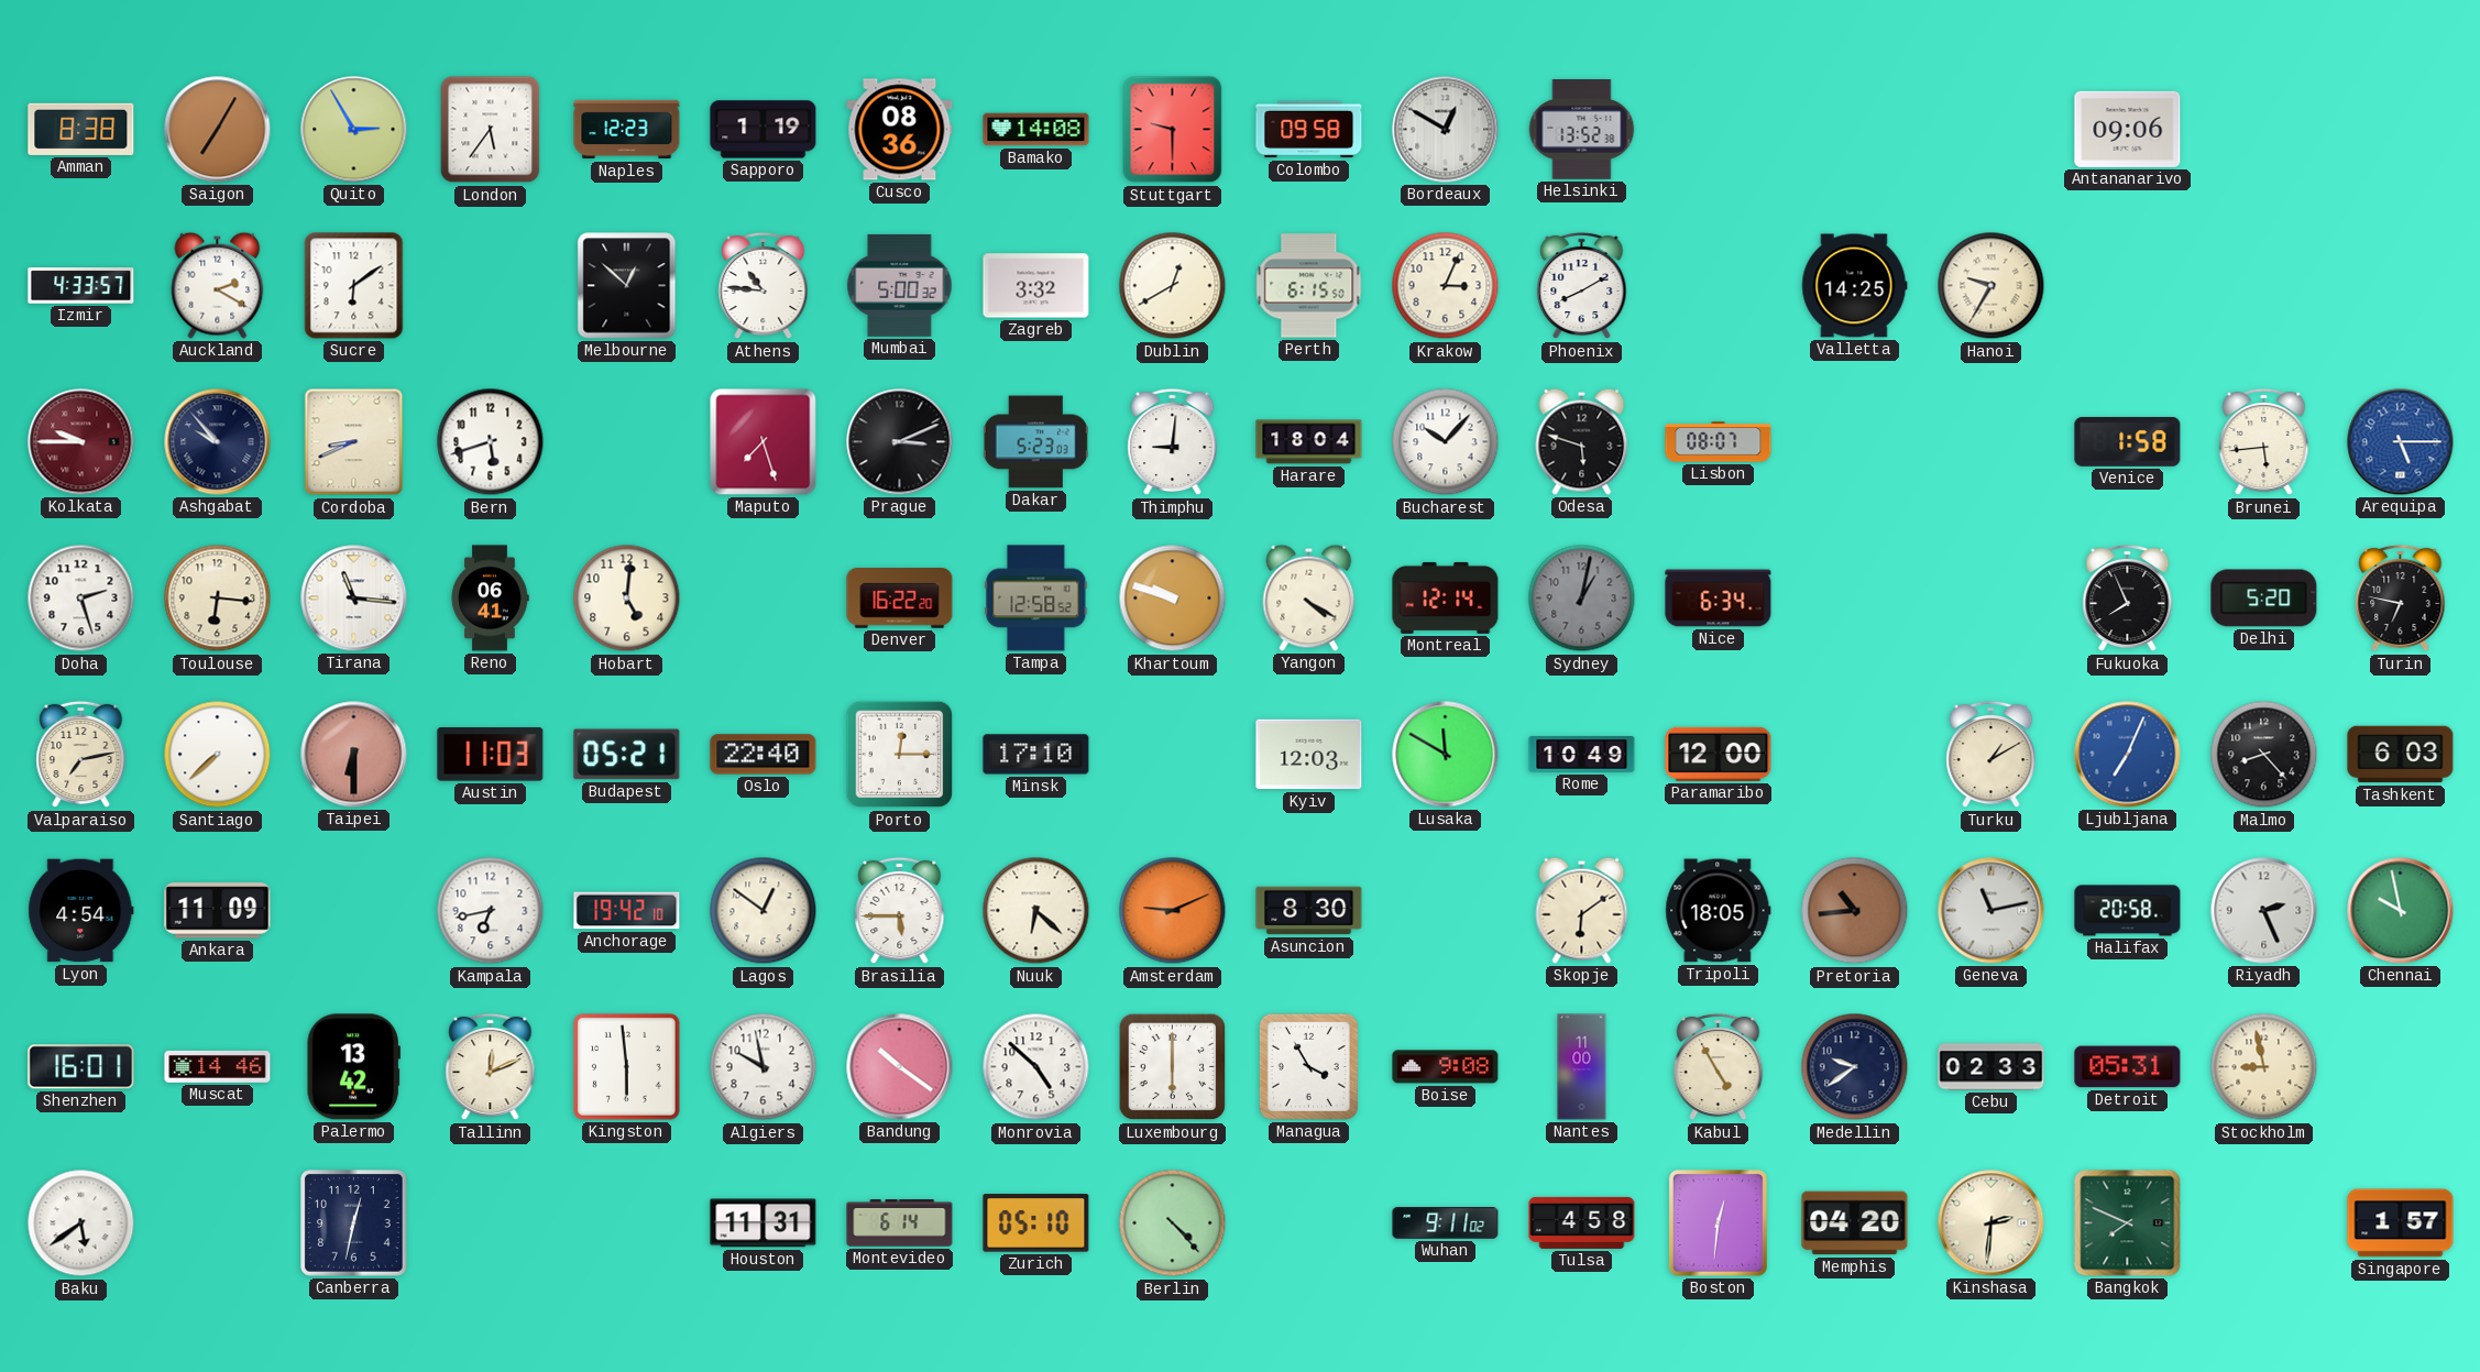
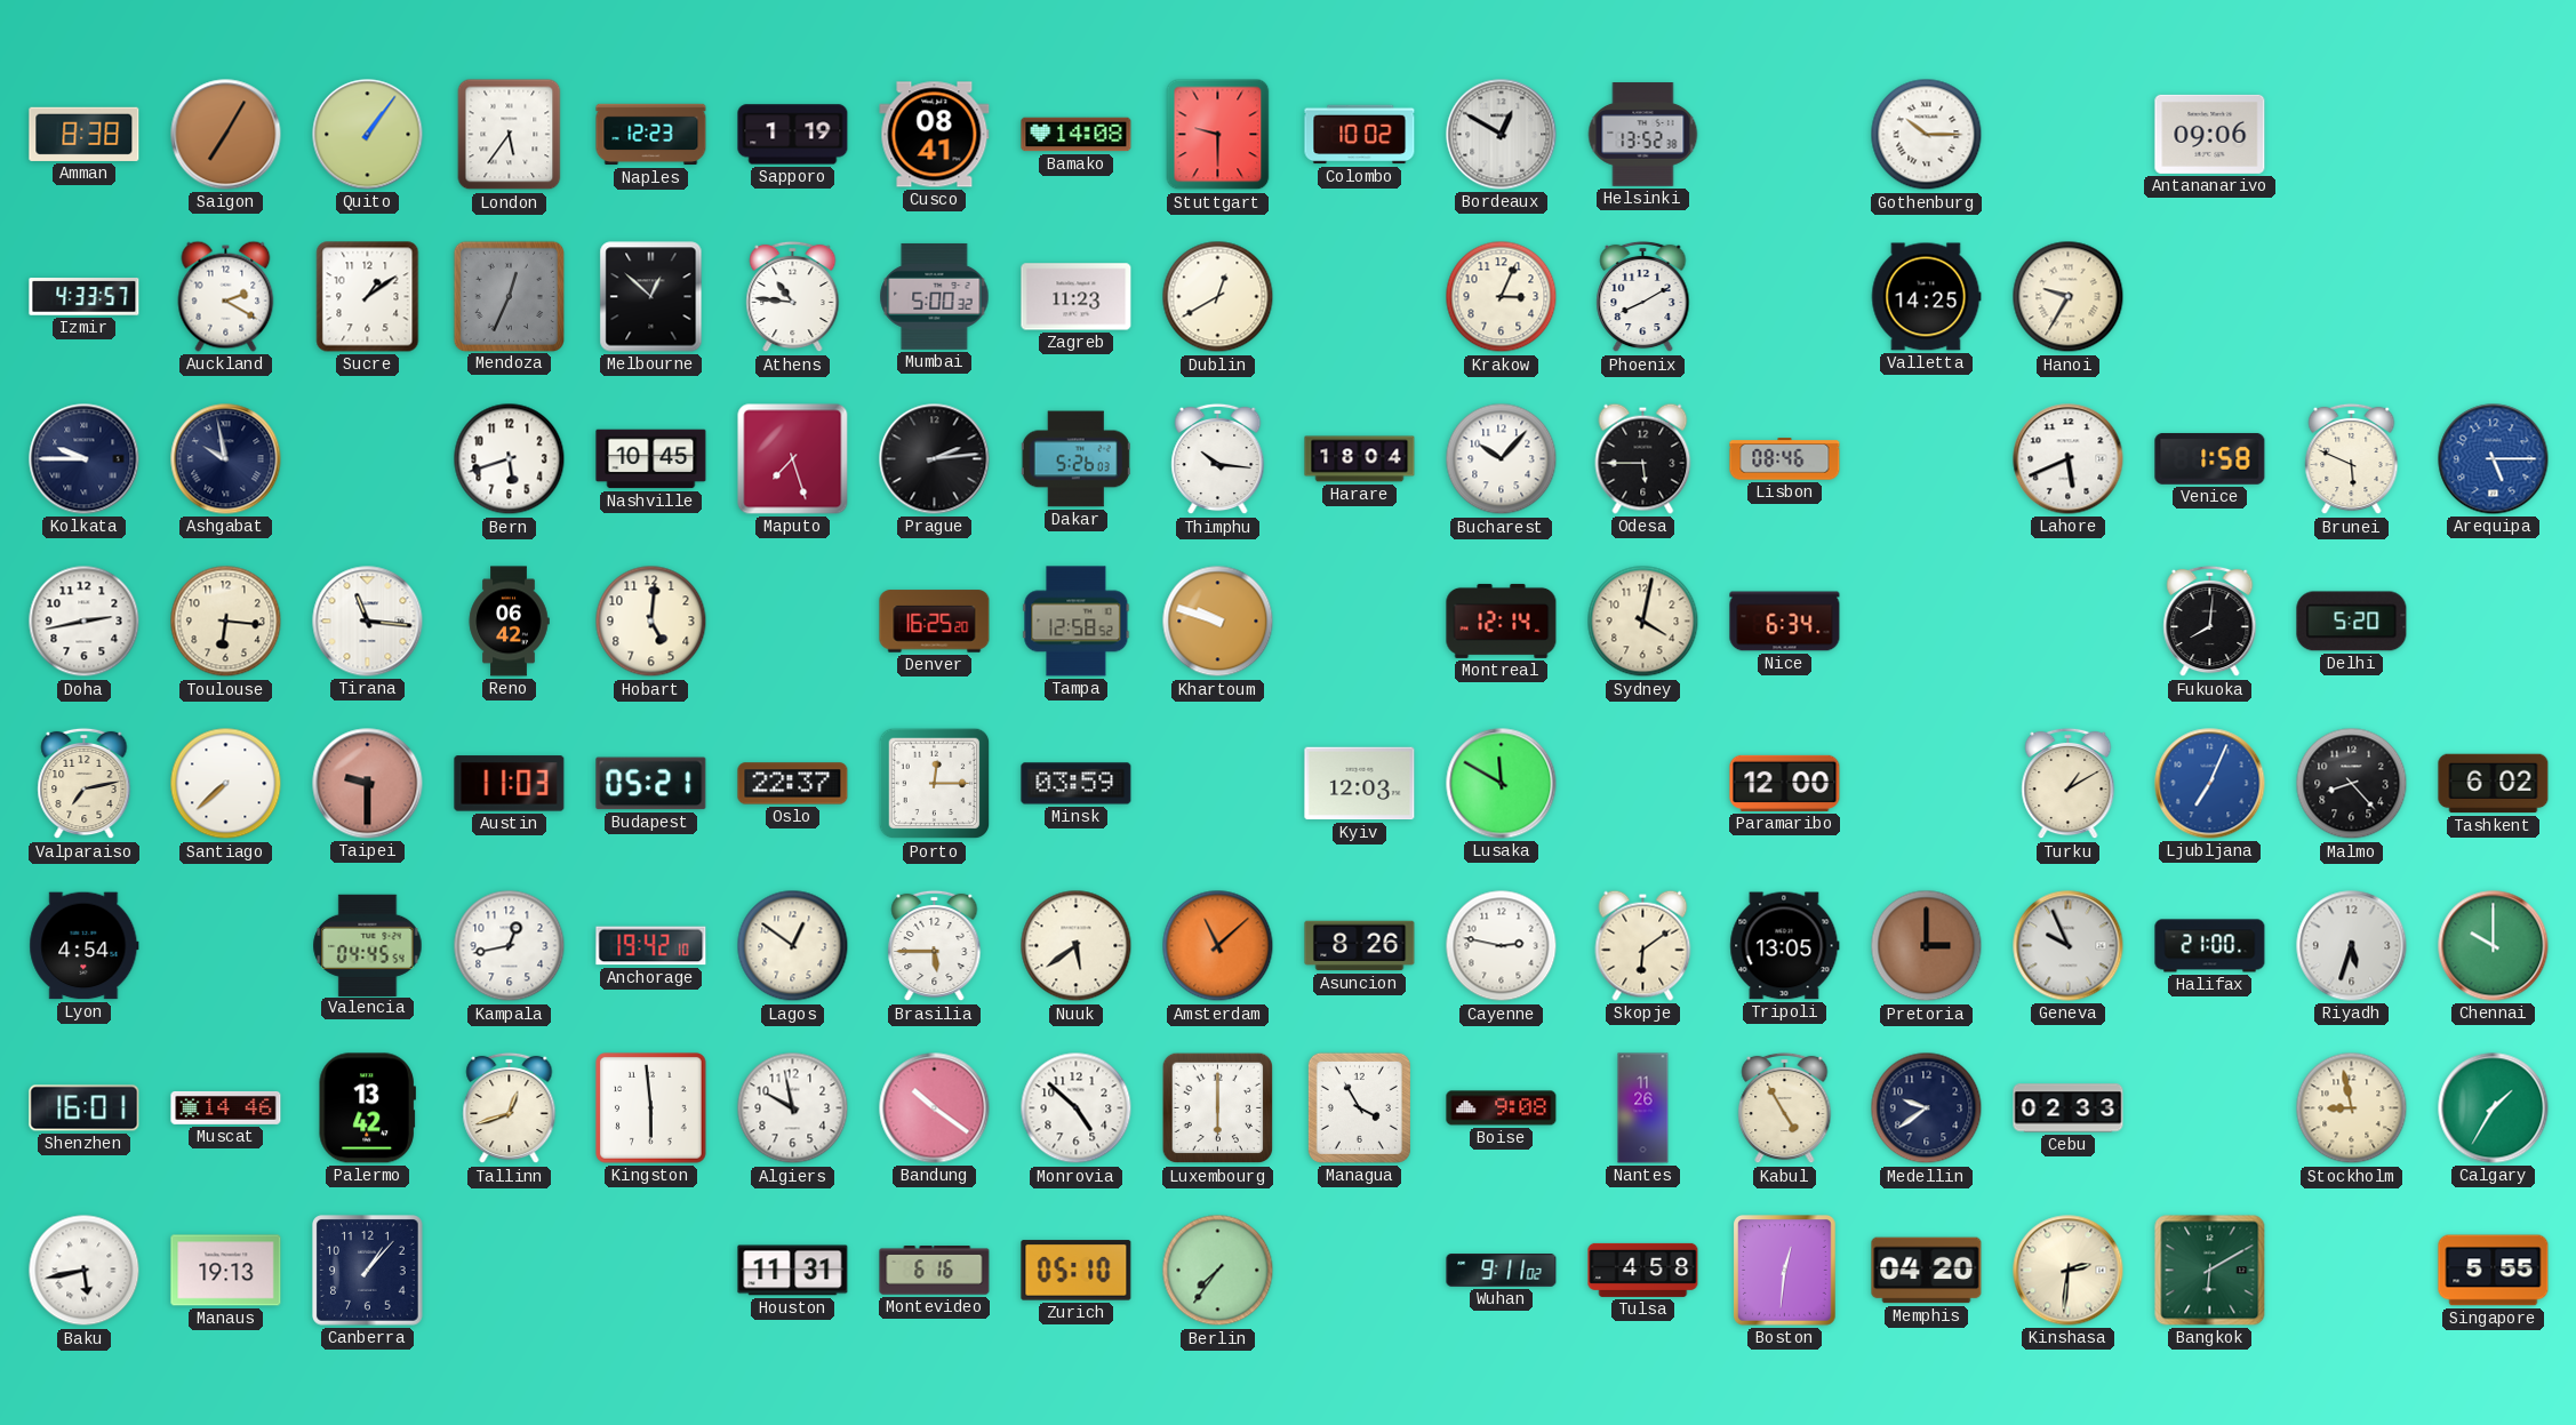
Quito: 2:55 -> 1:06
Cusco: 08:36 -> 08:41
Colombo: 09:58 -> 10:02
Gothenburg: none -> 10:15
Sucre: 6:09 -> 1:09
Mendoza: none -> 12:34
Zagreb: 3:32 -> 11:23
Perth: 6:15 -> none
Kolkata dial: burgundy -> navy
Ashgabat: 9:53 -> 9:58
Cordoba: 8:41 -> none
Nashville: none -> 10:45
Prague: 3:11 -> 2:14
Dakar: 5:23 -> 5:26
Thimphu: 9:01 -> 10:16
Odesa: 5:48 -> 5:45
Lisbon: 08:07 -> 08:46
Lahore: none -> 5:41
Brunei: 5:44 -> 5:49
Doha: 2:27 -> 2:43
Reno: 06:41 -> 06:42
Denver: 16:22 -> 16:25
Yangon: 4:20 -> none
Sydney: 1:02 -> 4:02
Sydney dial: grey -> cream
Fukuoka: 7:56 -> 8:01
Turin: 6:47 -> none
Taipei: 6:30 -> 9:30
Oslo: 22:40 -> 22:37
Minsk: 17:10 -> 03:59
Rome: 10:49 -> none
Tashkent: 6:03 -> 6:02
Ankara: 11:09 -> none
Valencia: none -> 04:45
Kampala: 6:43 -> 12:43
Nuuk: 6:22 -> 5:39
Amsterdam: 9:11 -> 11:08
Asuncion: 8:30 -> 8:26
Cayenne: none -> 2:47
Tripoli: 18:05 -> 13:05
Pretoria: 10:44 -> 3:00
Geneva: 11:13 -> 9:56
Halifax: 20:58 -> 21:00
Riyadh: 2:26 -> 5:33
Chennai: 9:58 -> 10:00
Tallinn: 12:11 -> 12:42
Nantes: 11:00 -> 11:26
Detroit: 05:31 -> none
Calgary: none -> 1:35
Baku: 5:39 -> 5:43
Manaus: none -> 19:13
Canberra: 12:32 -> 1:07
Montevideo: 6:14 -> 6:16
Berlin: 4:23 -> 7:36
Bangkok: 7:49 -> 6:10
Singapore: 1:57 -> 5:55
